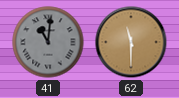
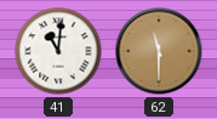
41 dial: grey -> white
